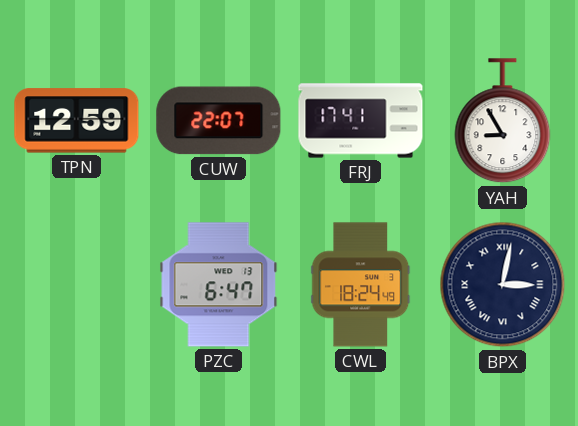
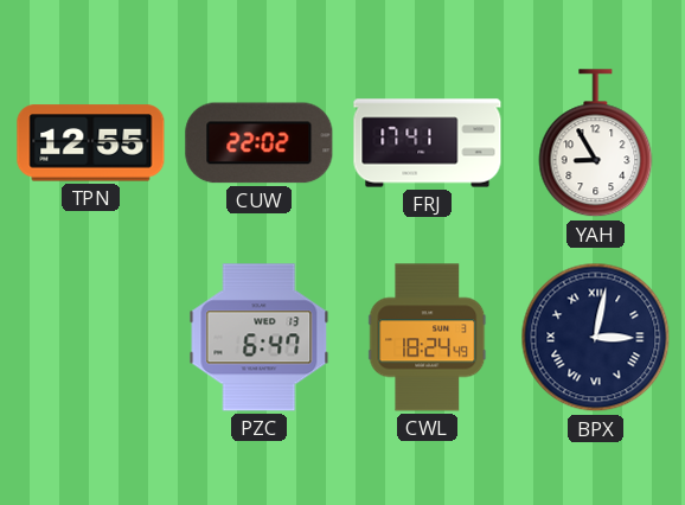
TPN: 12:59 -> 12:55
CUW: 22:07 -> 22:02
